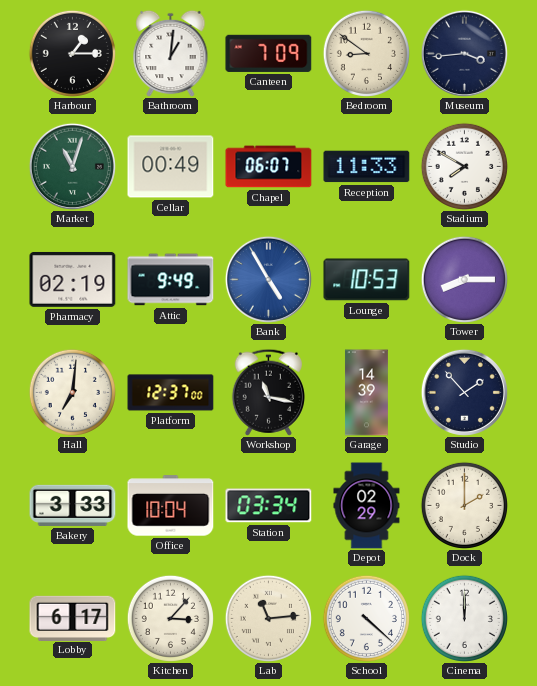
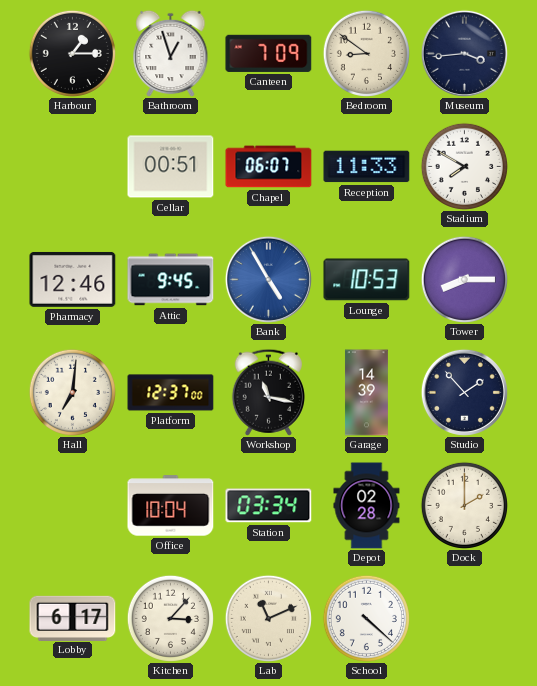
Bathroom: 1:01 -> 12:57
Market: 11:03 -> none
Cellar: 00:49 -> 00:51
Pharmacy: 02:19 -> 12:46
Attic: 9:49 -> 9:45
Bakery: 3:33 -> none
Depot: 02:29 -> 02:28
Lab: 11:14 -> 11:11
Cinema: 12:00 -> none
